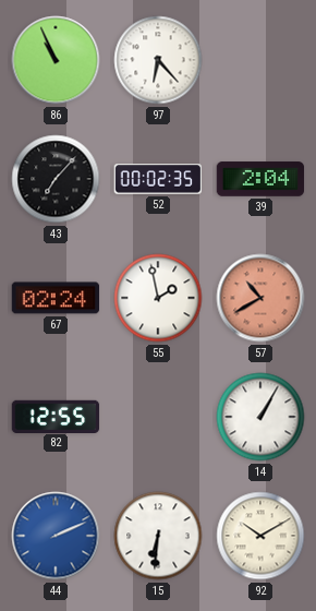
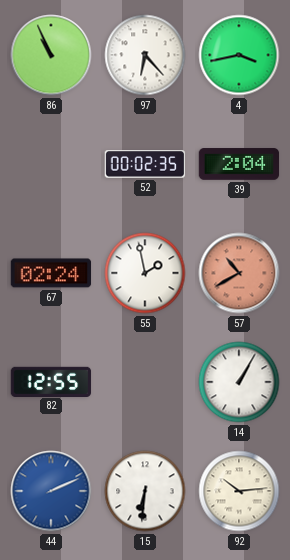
4: none -> 3:43
43: 7:07 -> none
92: 10:10 -> 10:14
